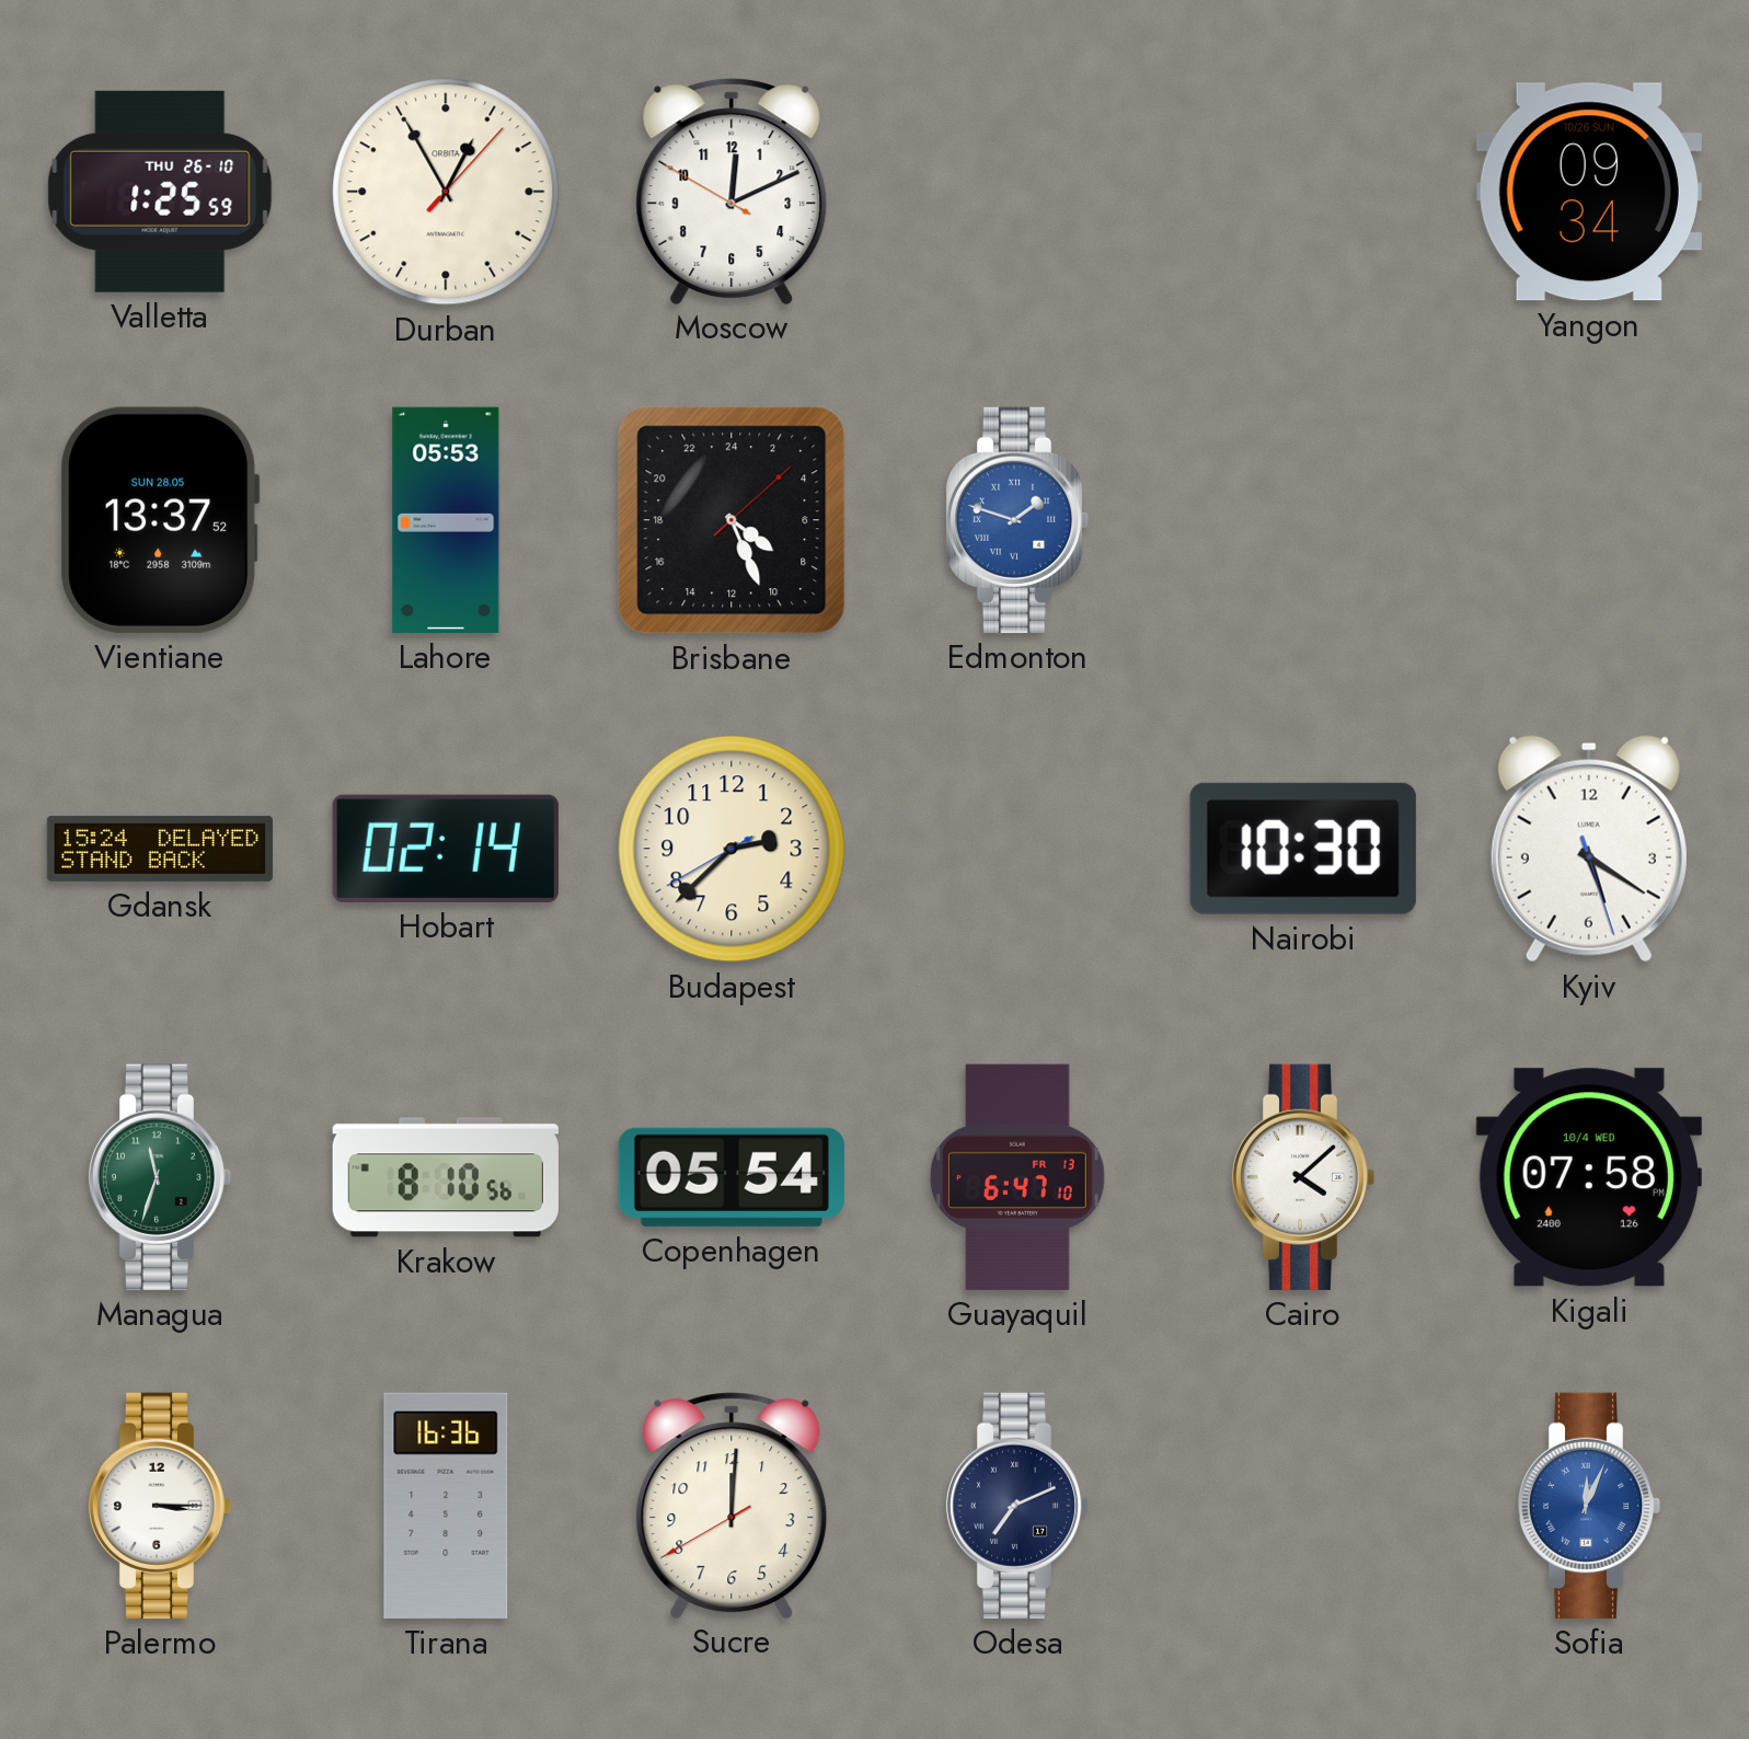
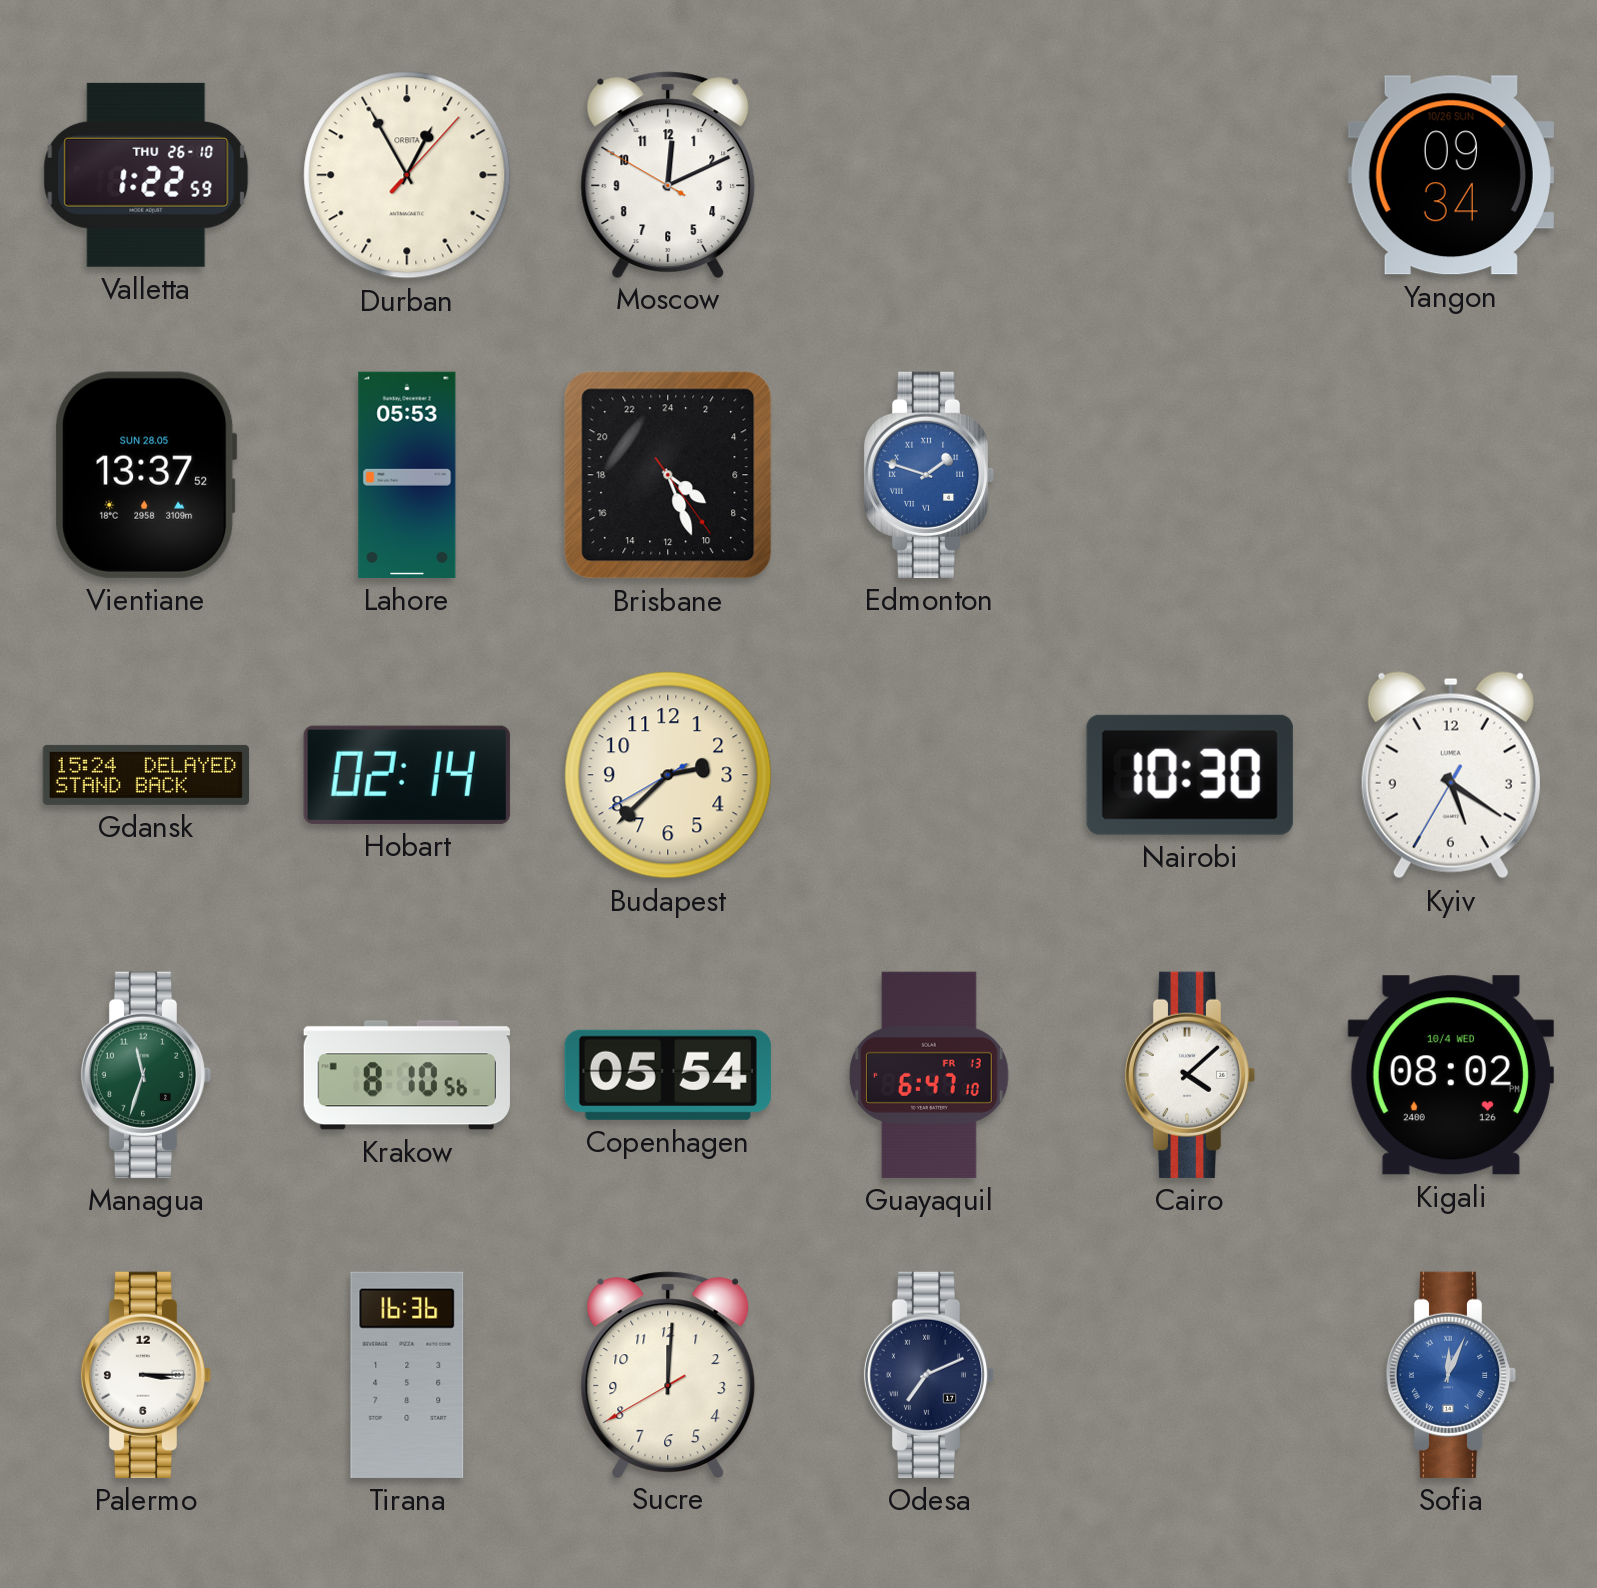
Valletta: 1:25 -> 1:22
Brisbane: 8:26:08 -> 8:26:24
Kyiv: 5:20:27 -> 5:20:35
Kigali: 07:58 -> 08:02
